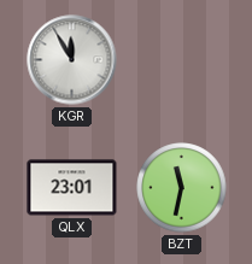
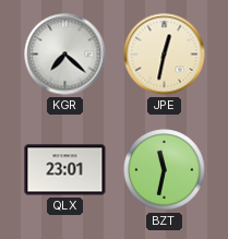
KGR: 11:55 -> 7:22
JPE: none -> 12:32
